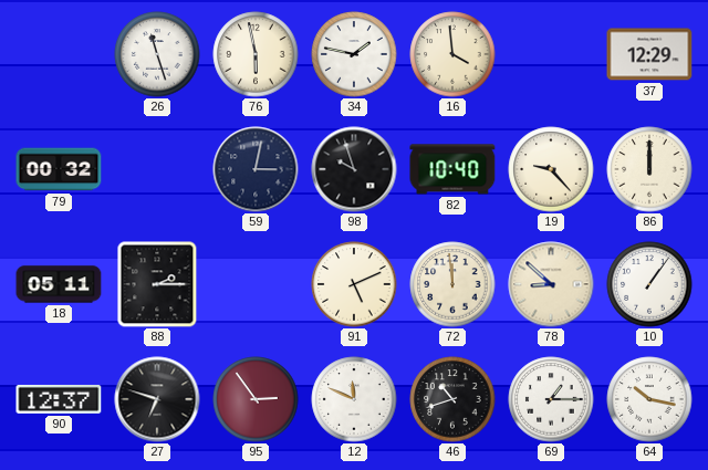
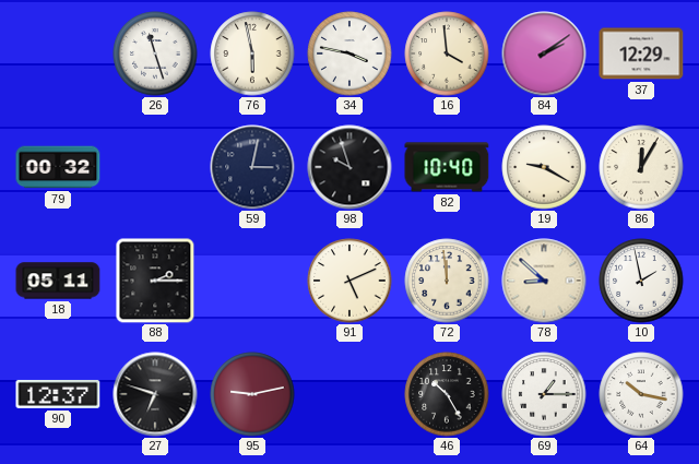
34: 1:47 -> 3:47
84: none -> 2:09
19: 9:23 -> 9:20
86: 12:00 -> 12:05
10: 1:06 -> 1:58
95: 2:54 -> 9:13
12: 11:49 -> none
46: 10:42 -> 10:25
